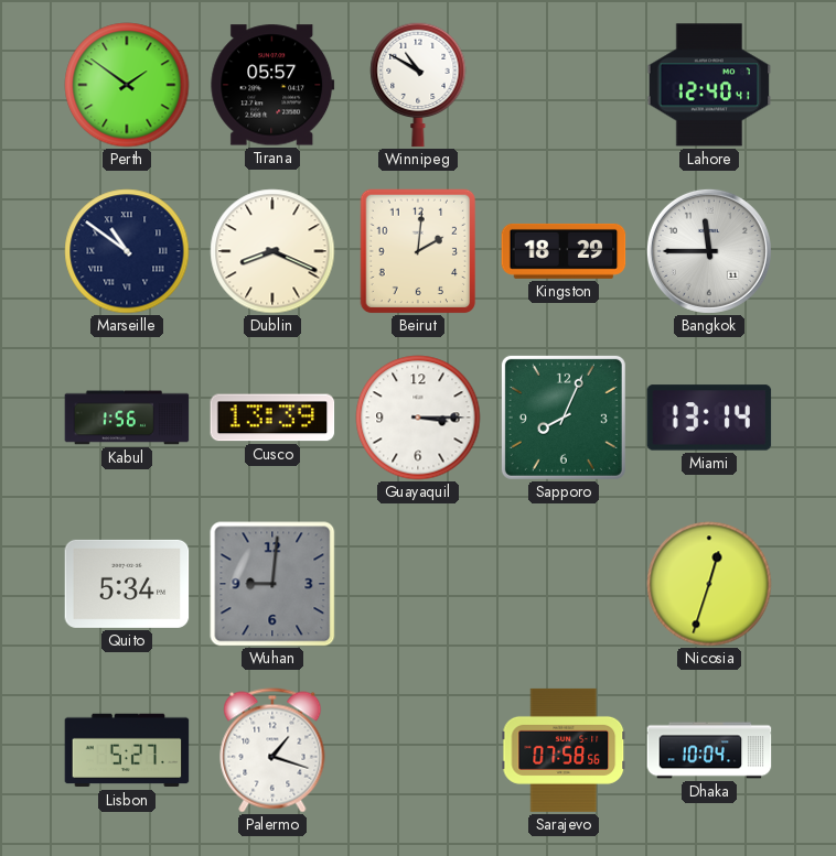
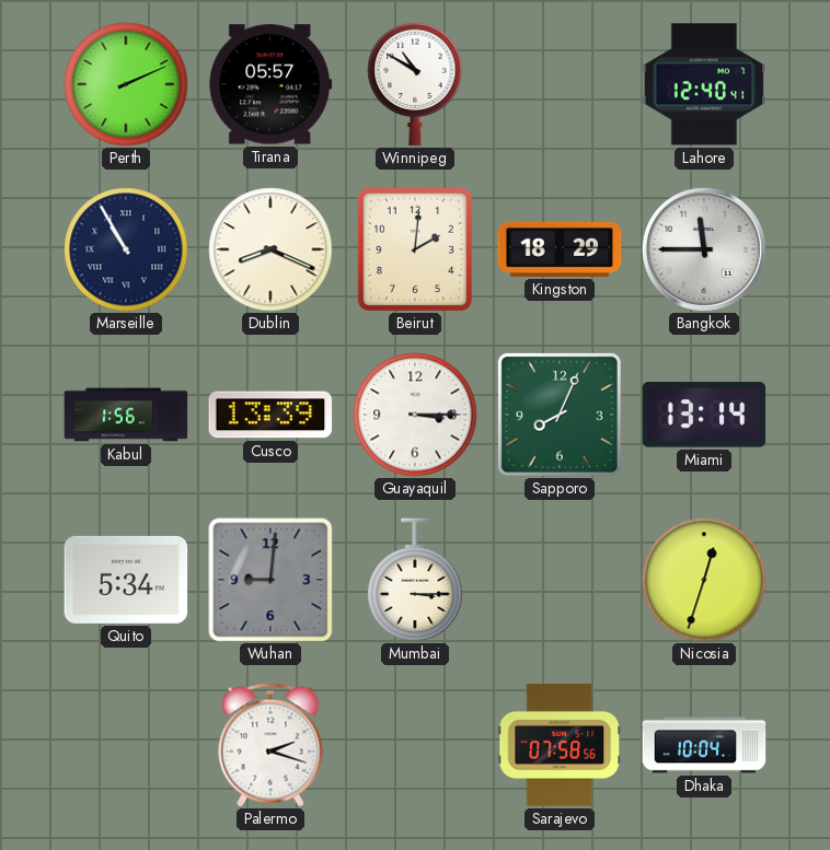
Perth: 1:51 -> 2:11
Marseille: 10:51 -> 10:55
Mumbai: none -> 3:15
Lisbon: 5:27 -> none
Palermo: 1:18 -> 2:18
